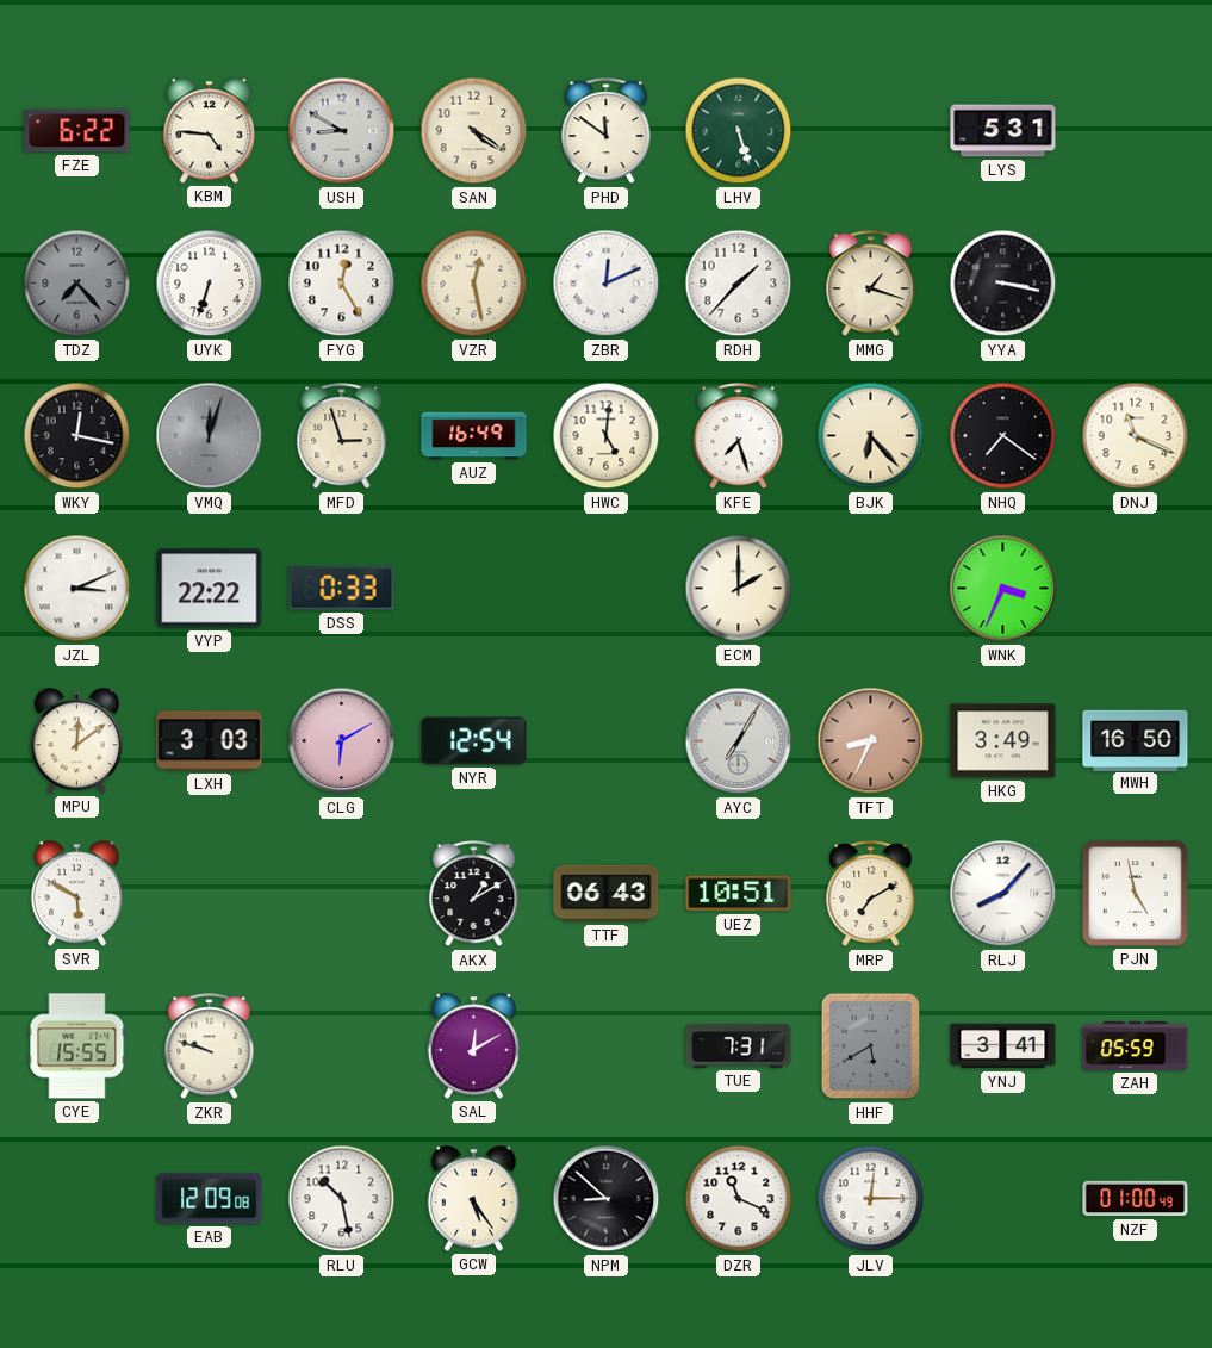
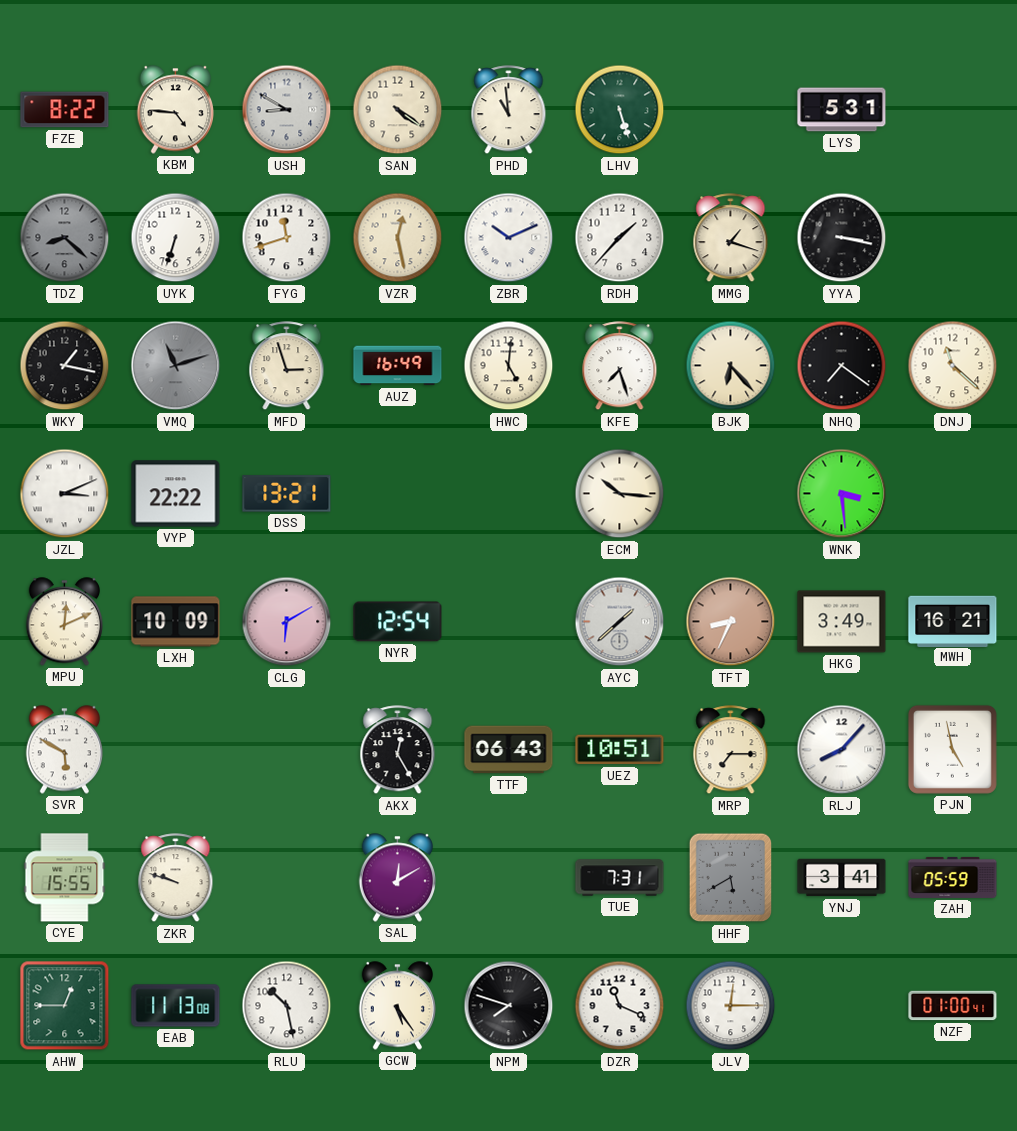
FZE: 6:22 -> 8:22
PHD: 11:51 -> 10:59
TDZ: 7:23 -> 8:22
FYG: 12:25 -> 11:42
ZBR: 12:11 -> 10:11
WKY: 12:17 -> 1:17
VMQ: 12:03 -> 11:12
DNJ: 11:19 -> 11:22
DSS: 0:33 -> 13:21
ECM: 2:00 -> 10:16
WNK: 3:34 -> 3:29
MPU: 12:09 -> 12:11
LXH: 3:03 -> 10:09
AYC: 7:05 -> 1:38
MWH: 16:50 -> 16:21
AKX: 1:10 -> 12:25
MRP: 7:10 -> 7:15
AHW: none -> 12:45
EAB: 12:09 -> 11:13
NPM: 8:52 -> 7:48
NZF: 01:00:49 -> 01:00:41
